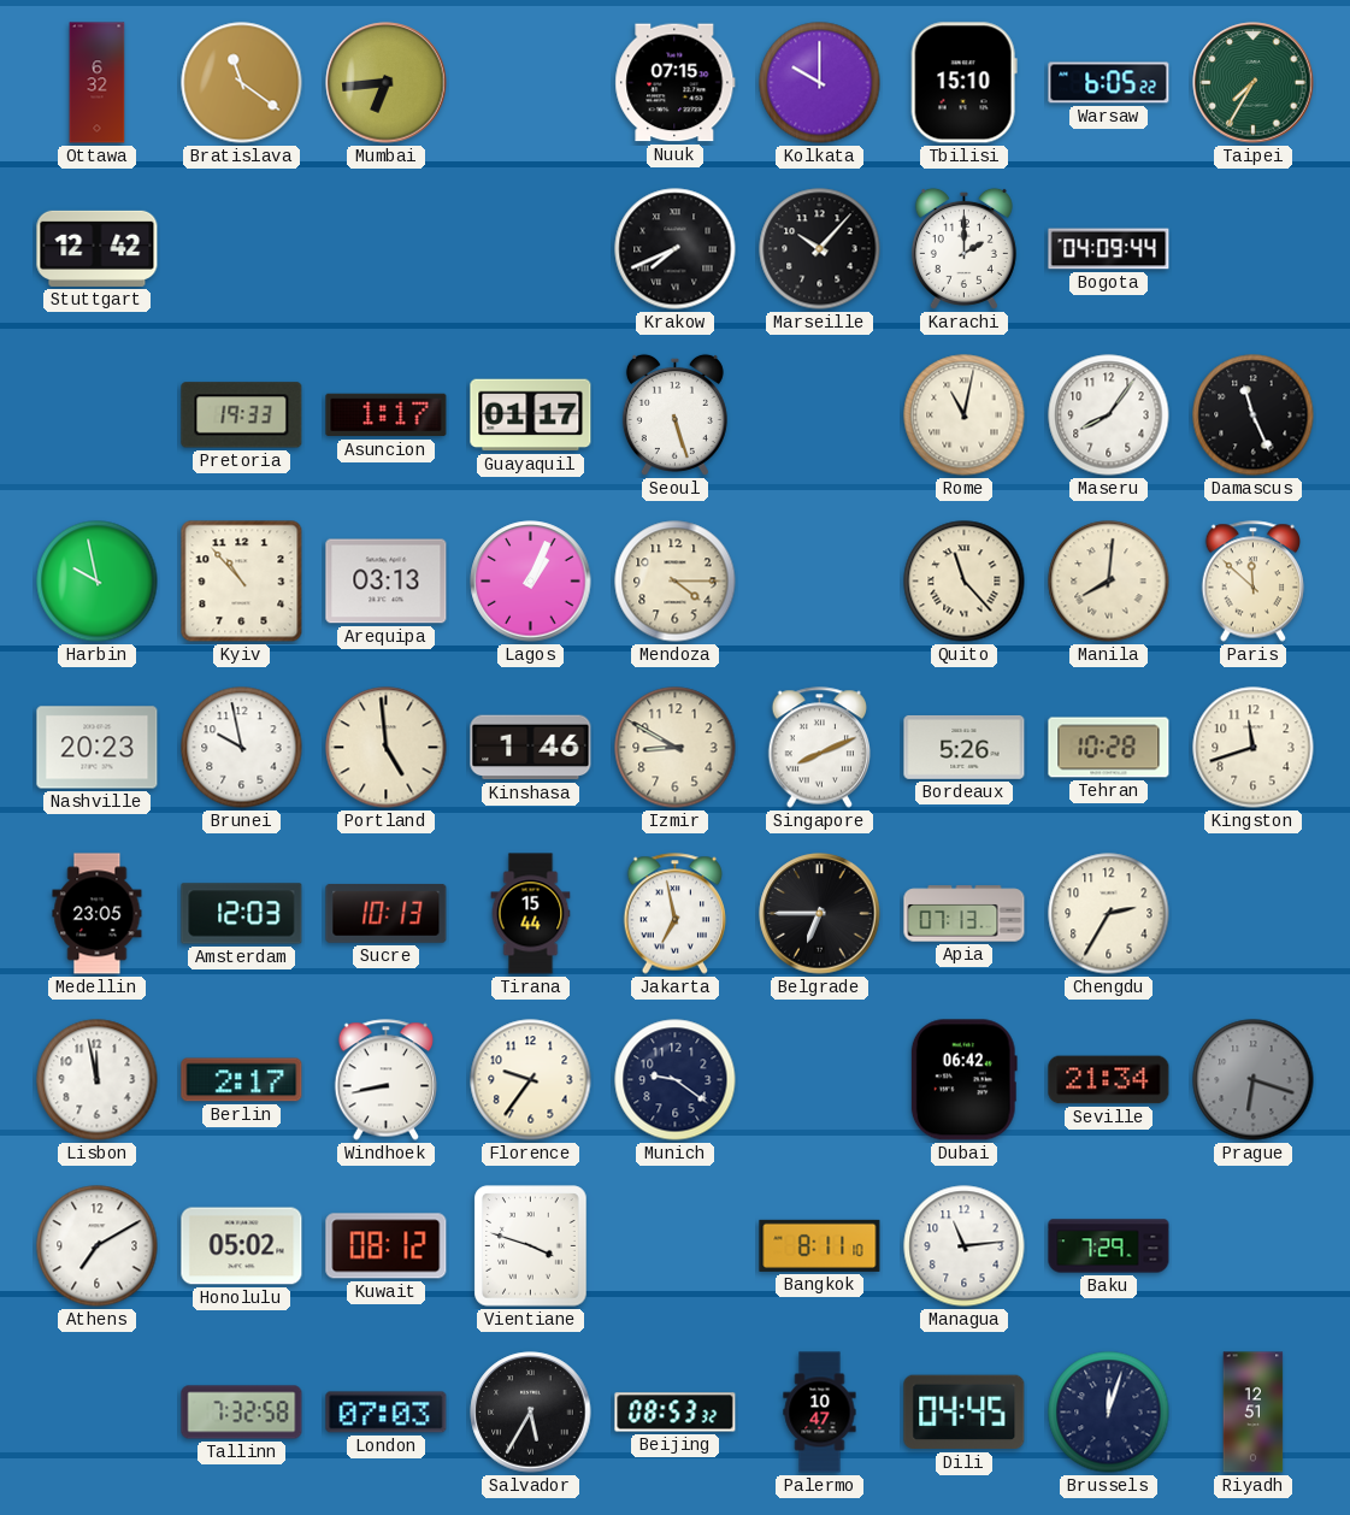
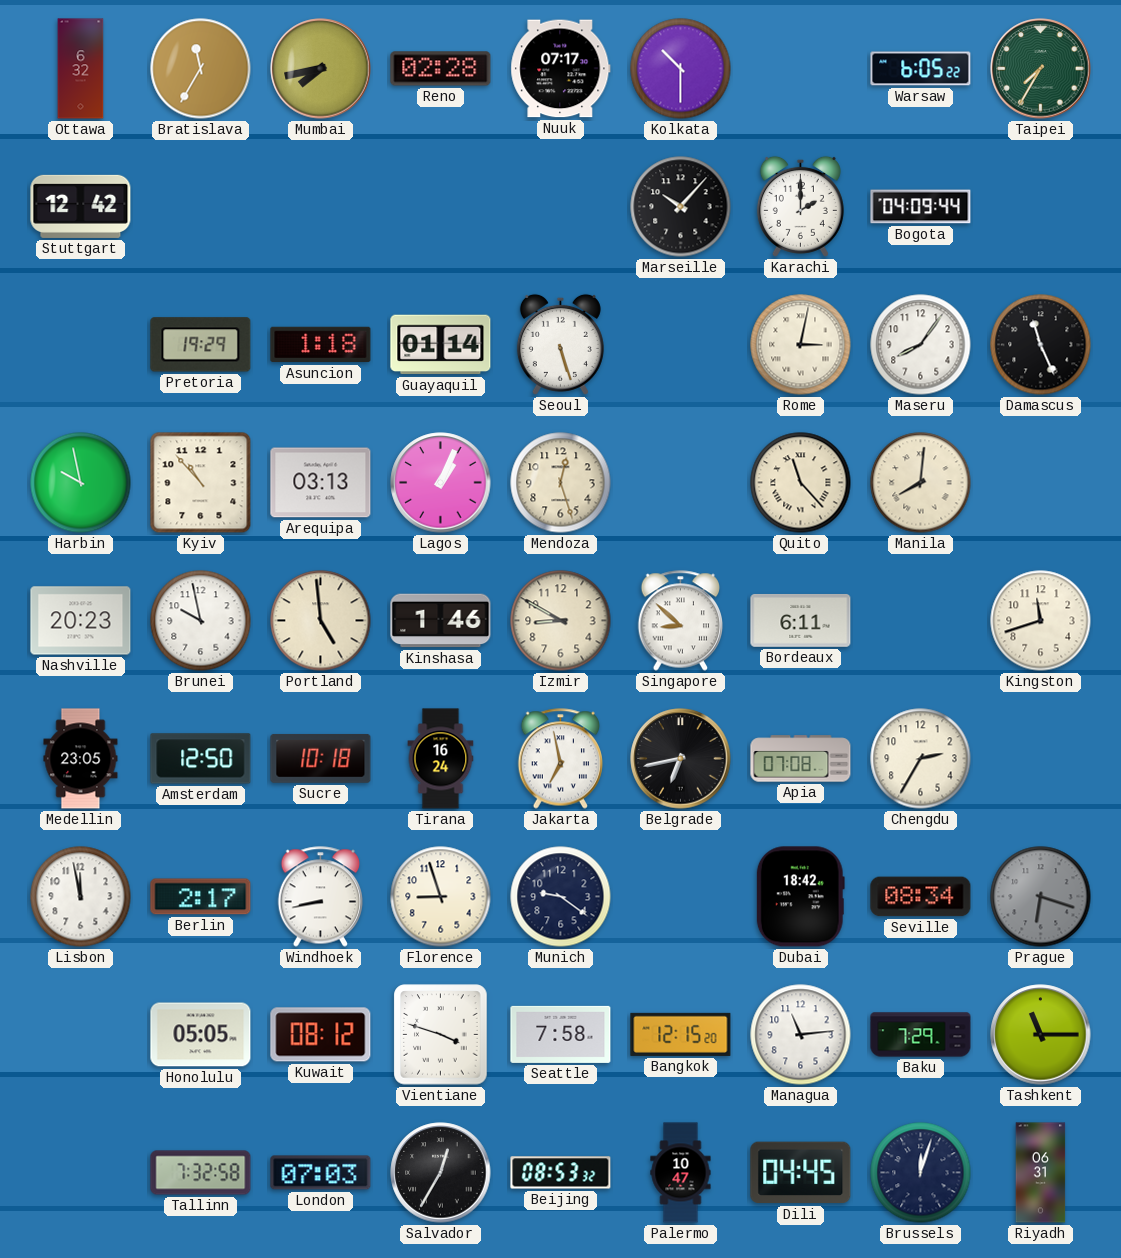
Bratislava: 11:21 -> 11:35
Mumbai: 6:44 -> 7:43
Reno: none -> 02:28
Nuuk: 07:15 -> 07:17
Kolkata: 10:00 -> 10:30
Tbilisi: 15:10 -> none
Krakow: 7:41 -> none
Pretoria: 19:33 -> 19:29
Asuncion: 1:17 -> 1:18
Guayaquil: 01:17 -> 01:14
Rome: 11:02 -> 3:02
Mendoza: 4:15 -> 12:27
Paris: 11:52 -> none
Singapore: 8:11 -> 8:52
Bordeaux: 5:26 -> 6:11
Tehran: 10:28 -> none
Amsterdam: 12:03 -> 12:50
Sucre: 10:13 -> 10:18
Tirana: 15:44 -> 16:24
Belgrade: 6:45 -> 6:43
Apia: 07:13 -> 07:08
Florence: 9:36 -> 8:57
Dubai: 06:42 -> 18:42
Seville: 21:34 -> 08:34
Athens: 7:10 -> none
Honolulu: 05:02 -> 05:05
Seattle: none -> 7:58
Bangkok: 8:11 -> 12:15
Tashkent: none -> 11:15
Salvador: 5:35 -> 12:35
Riyadh: 12:51 -> 06:31
